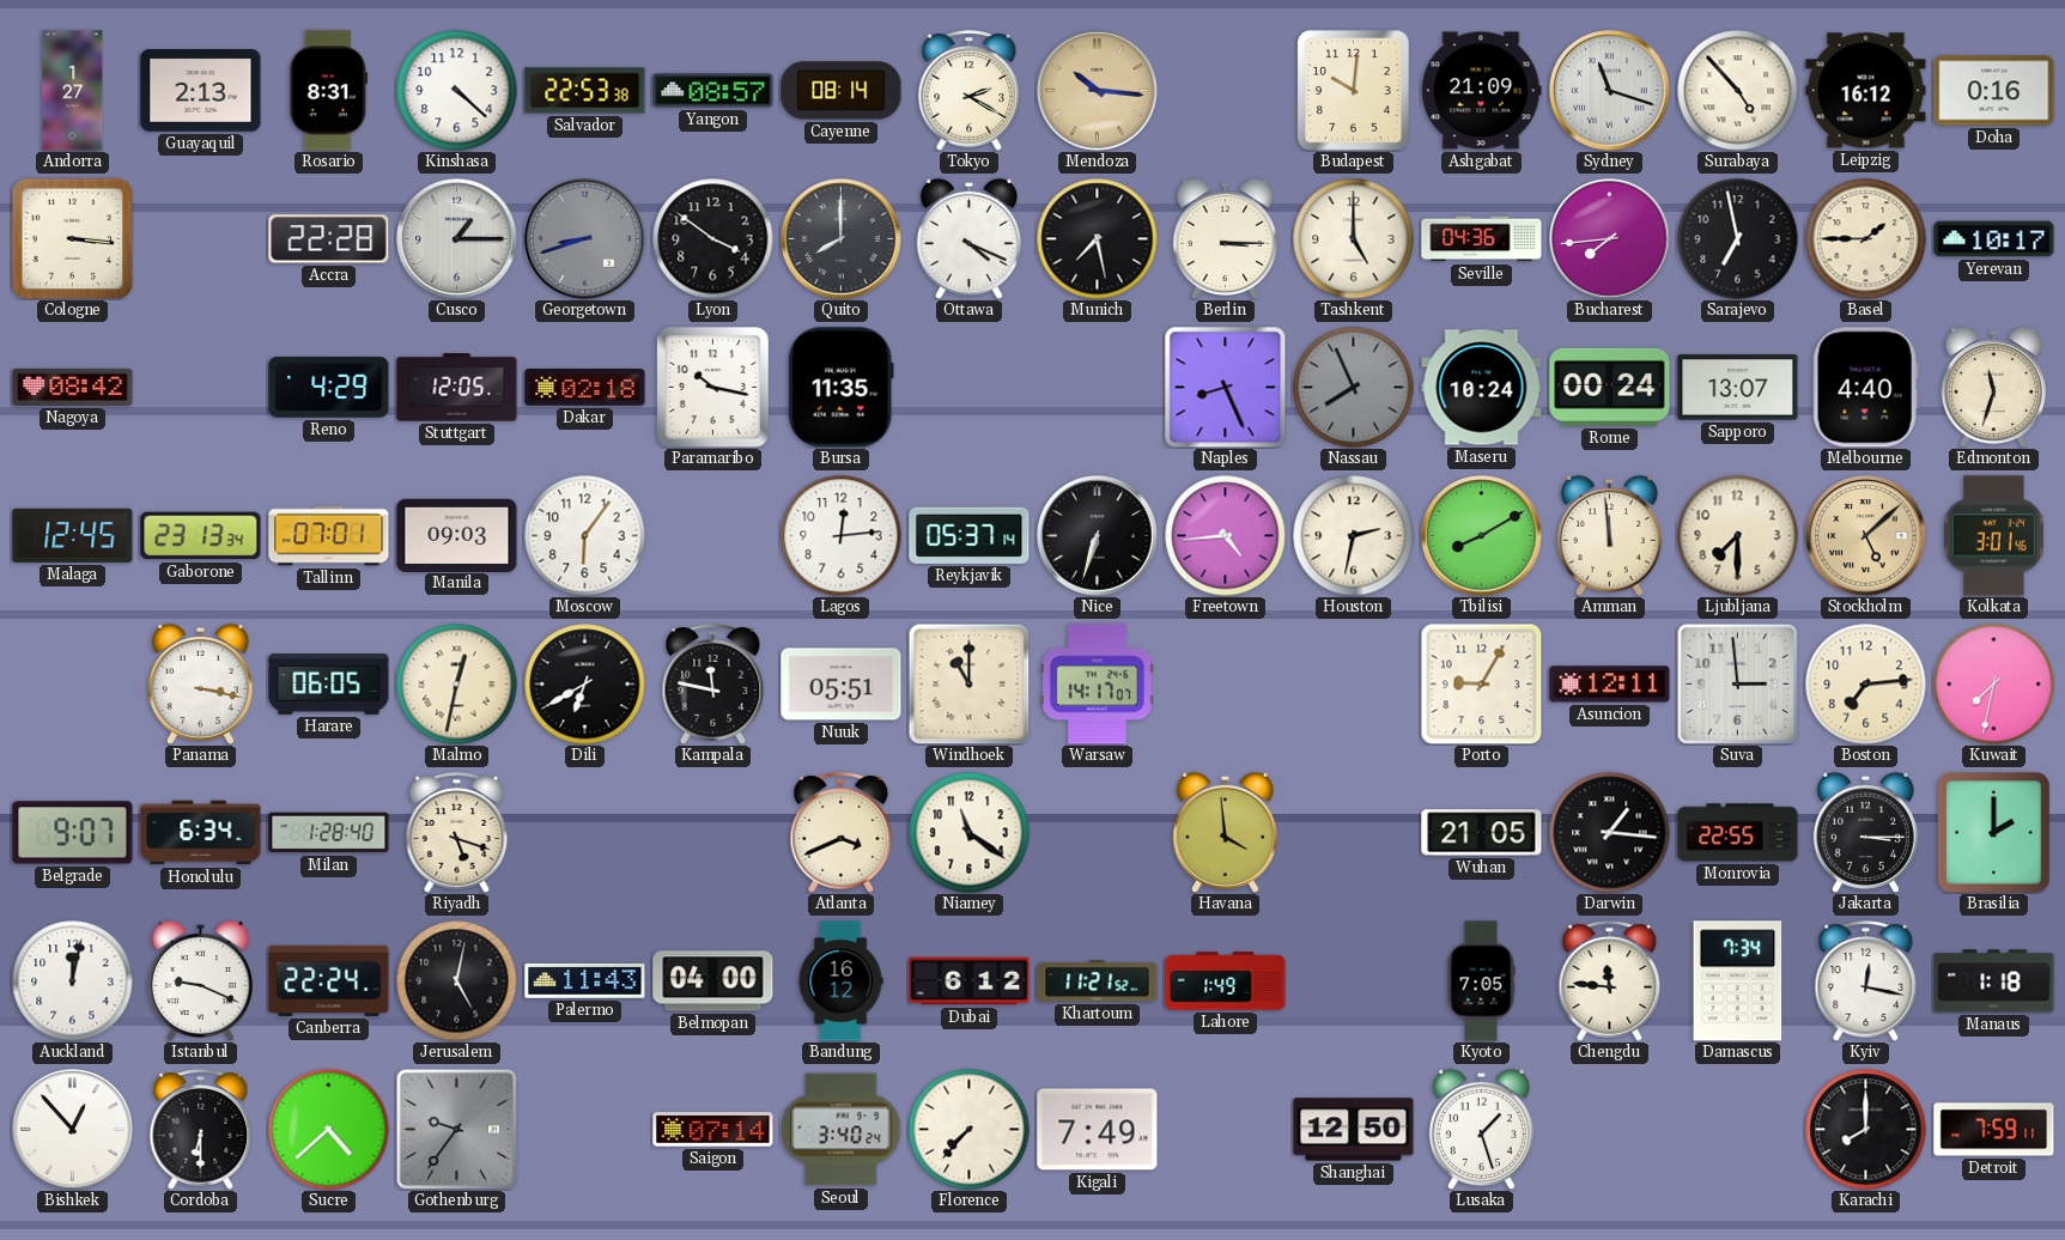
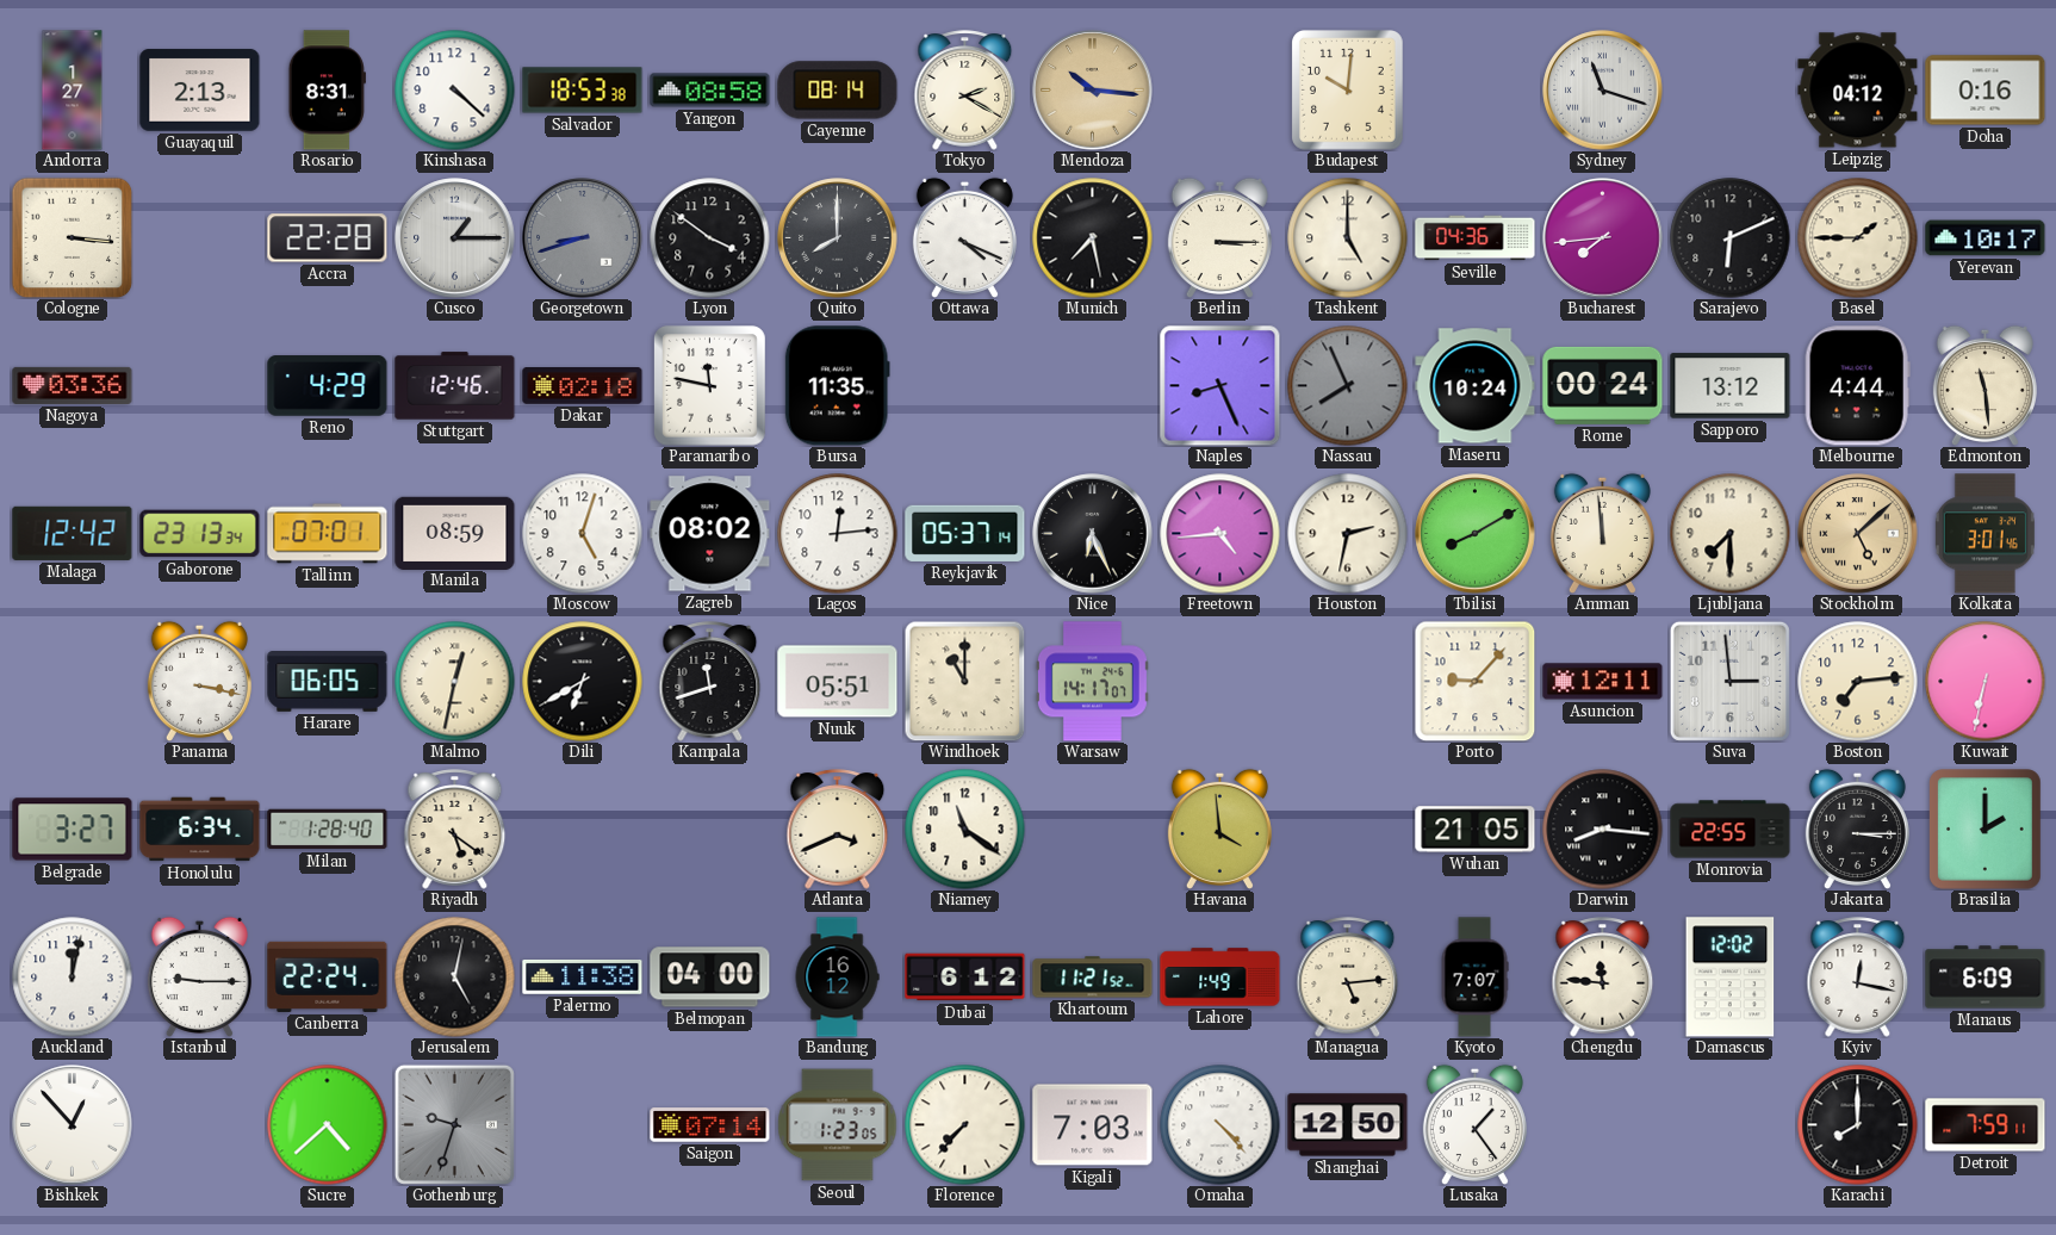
Salvador: 22:53 -> 18:53
Yangon: 08:57 -> 08:58
Ashgabat: 21:09 -> none
Surabaya: 4:53 -> none
Leipzig: 16:12 -> 04:12
Sarajevo: 6:58 -> 6:11
Nagoya: 08:42 -> 03:36
Stuttgart: 12:05 -> 12:46
Paramaribo: 10:17 -> 11:47
Sapporo: 13:07 -> 13:12
Melbourne: 4:40 -> 4:44
Edmonton: 11:33 -> 11:29
Malaga: 12:45 -> 12:42
Manila: 09:03 -> 08:59
Moscow: 6:06 -> 5:03
Zagreb: none -> 08:02
Nice: 6:33 -> 6:26
Kampala: 11:47 -> 11:42
Porto: 9:05 -> 9:07
Kuwait: 7:32 -> 6:32
Belgrade: 9:07 -> 3:27
Riyadh: 5:18 -> 5:21
Darwin: 1:16 -> 8:16
Istanbul: 9:19 -> 9:15
Palermo: 11:43 -> 11:38
Managua: none -> 5:14
Kyoto: 7:05 -> 7:07
Damascus: 7:34 -> 12:02
Manaus: 1:18 -> 6:09
Cordoba: 6:30 -> none
Gothenburg: 9:36 -> 9:33
Seoul: 3:40 -> 1:23
Kigali: 7:49 -> 7:03
Omaha: none -> 4:23
Lusaka: 1:27 -> 1:24
